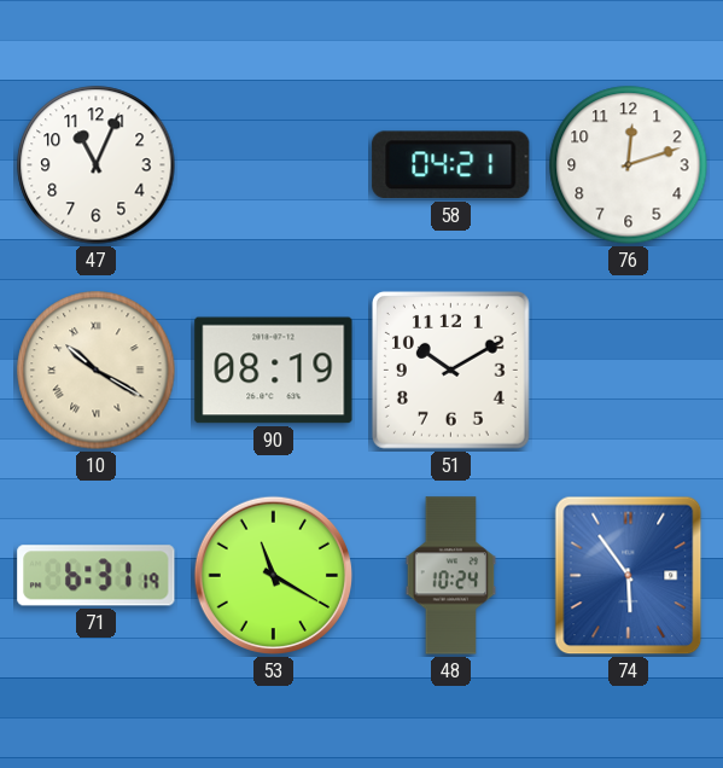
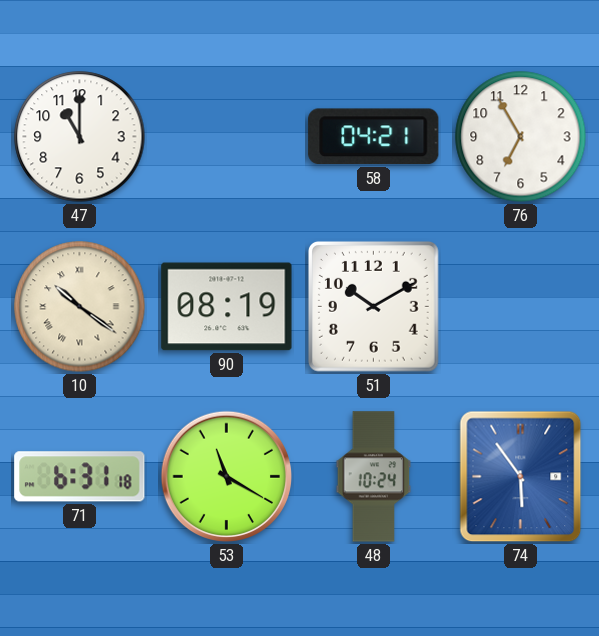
47: 11:04 -> 11:00
76: 12:12 -> 6:55
10: 10:20 -> 10:21
71: 6:31:19 -> 6:31:18
